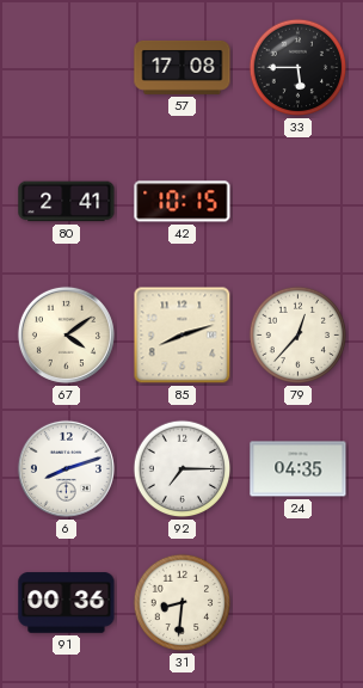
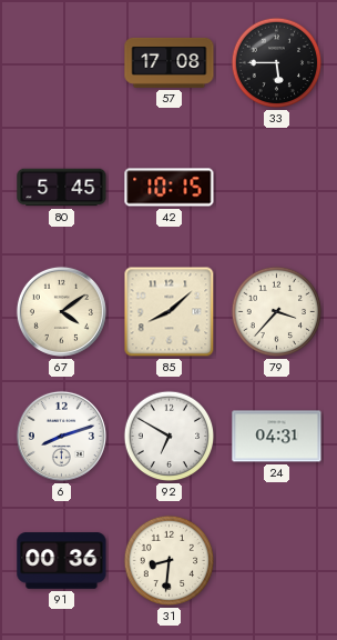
80: 2:41 -> 5:45
85: 8:12 -> 8:08
79: 12:37 -> 3:37
92: 7:15 -> 6:50
24: 04:35 -> 04:31
